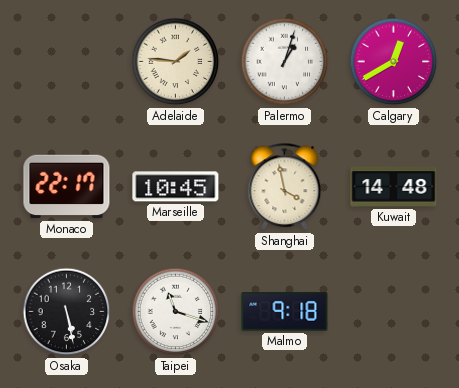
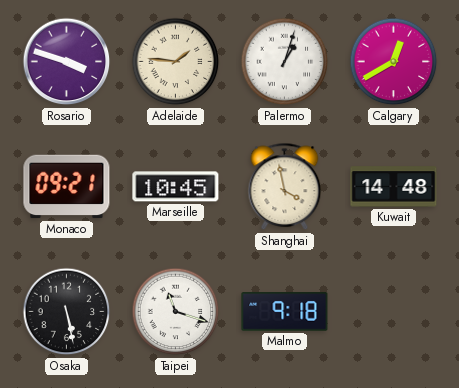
Rosario: none -> 3:48
Monaco: 22:17 -> 09:21
